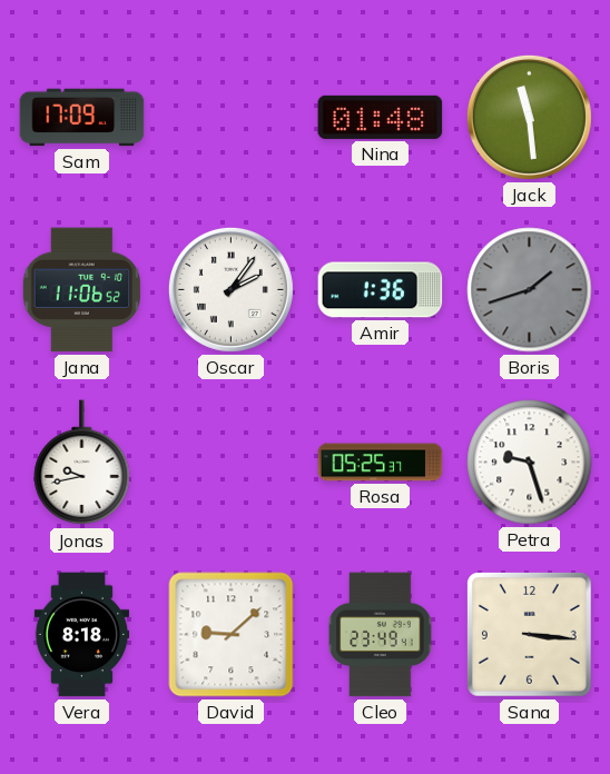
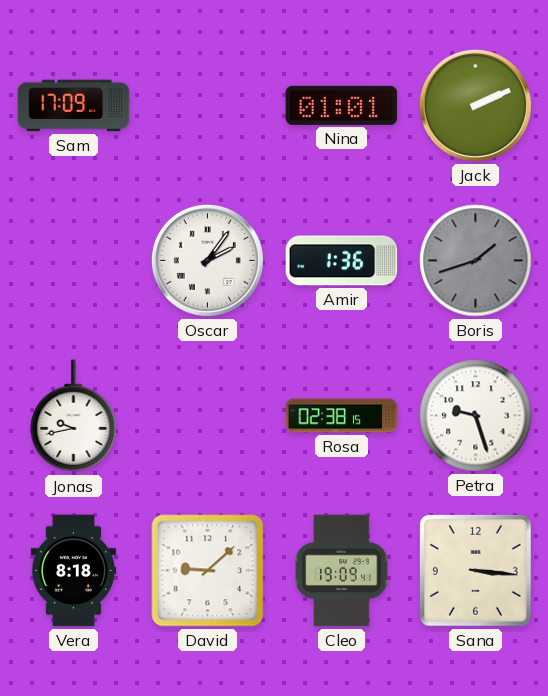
Nina: 01:48 -> 01:01
Jack: 11:29 -> 2:11
Jana: 11:06 -> none
Rosa: 05:25 -> 02:38
Cleo: 23:49 -> 19:09
